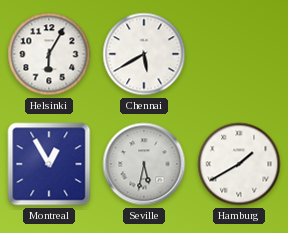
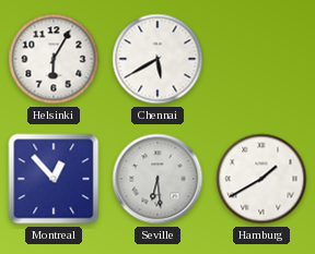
Montreal: 12:55 -> 12:53
Seville: 5:32 -> 6:29
